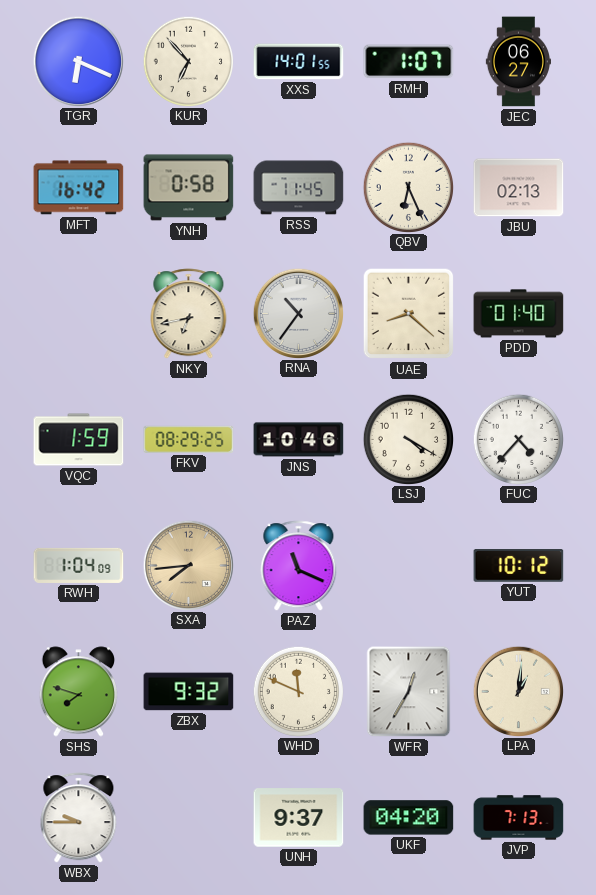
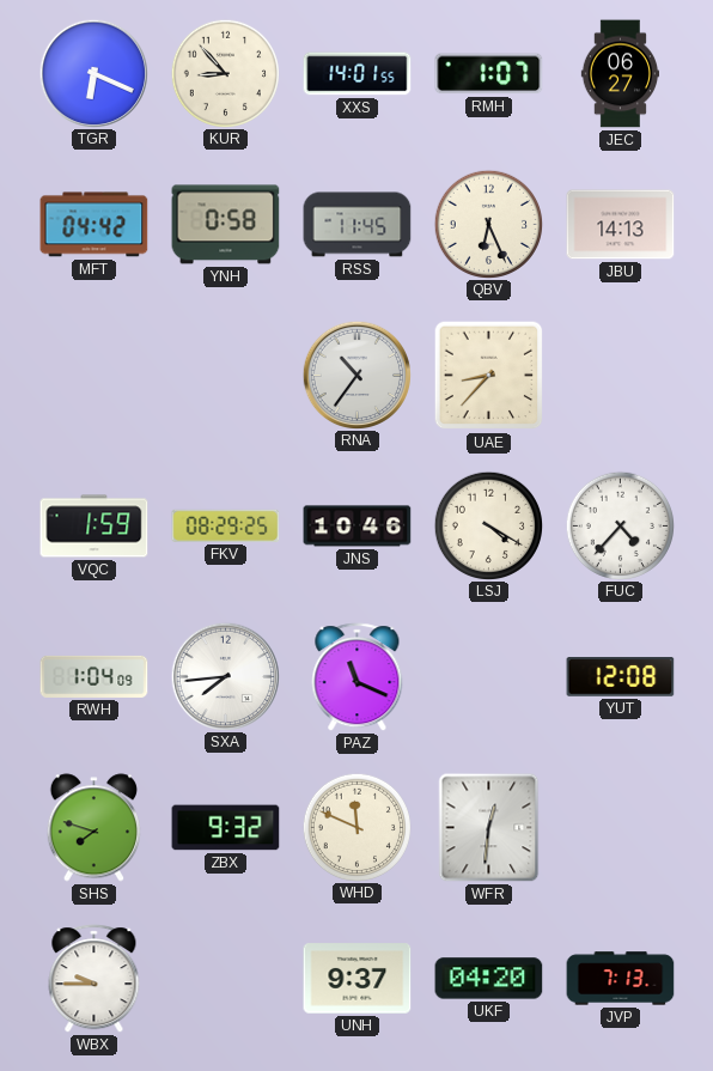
KUR: 6:53 -> 8:53
MFT: 16:42 -> 04:42
JBU: 02:13 -> 14:13
NKY: 6:43 -> none
UAE: 8:22 -> 8:37
PDD: 01:40 -> none
SXA dial: champagne -> white
YUT: 10:12 -> 12:08
WFR: 12:35 -> 12:31
LPA: 1:01 -> none
